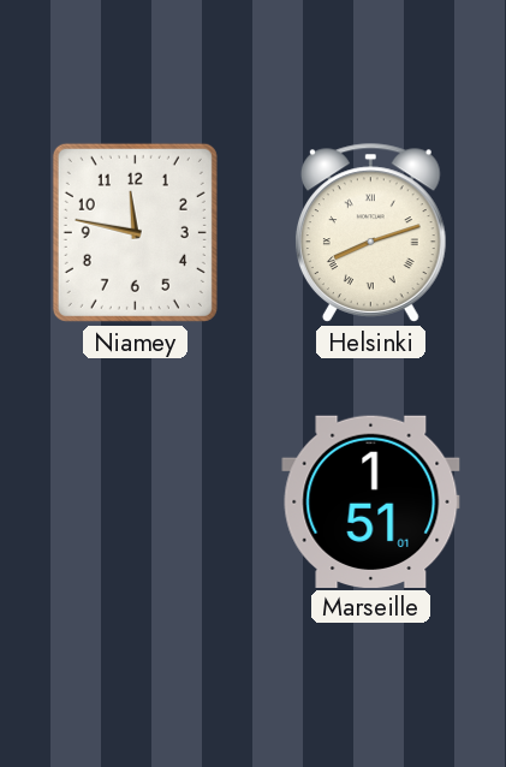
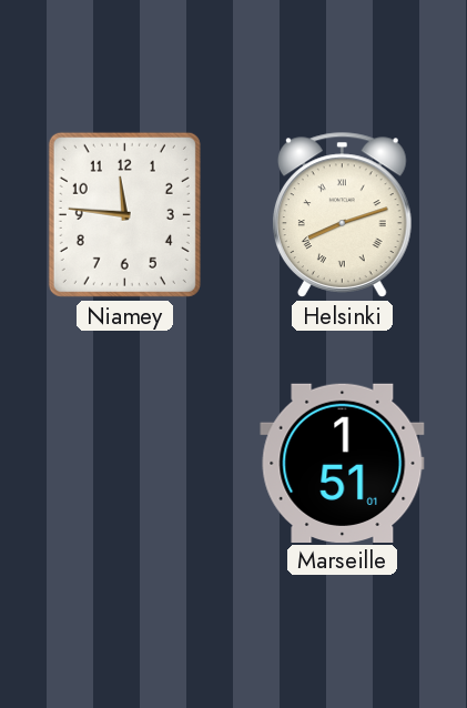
Niamey: 11:47 -> 11:46
